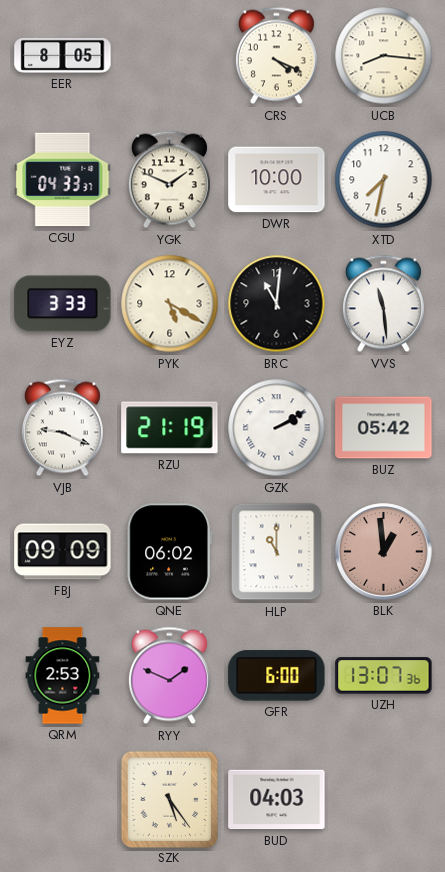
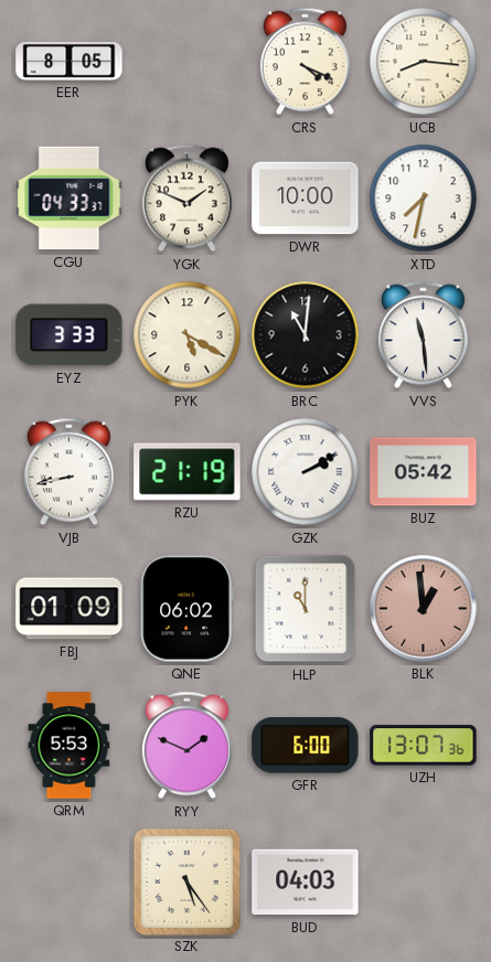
VJB: 9:19 -> 8:43
FBJ: 09:09 -> 01:09
QRM: 2:53 -> 5:53
